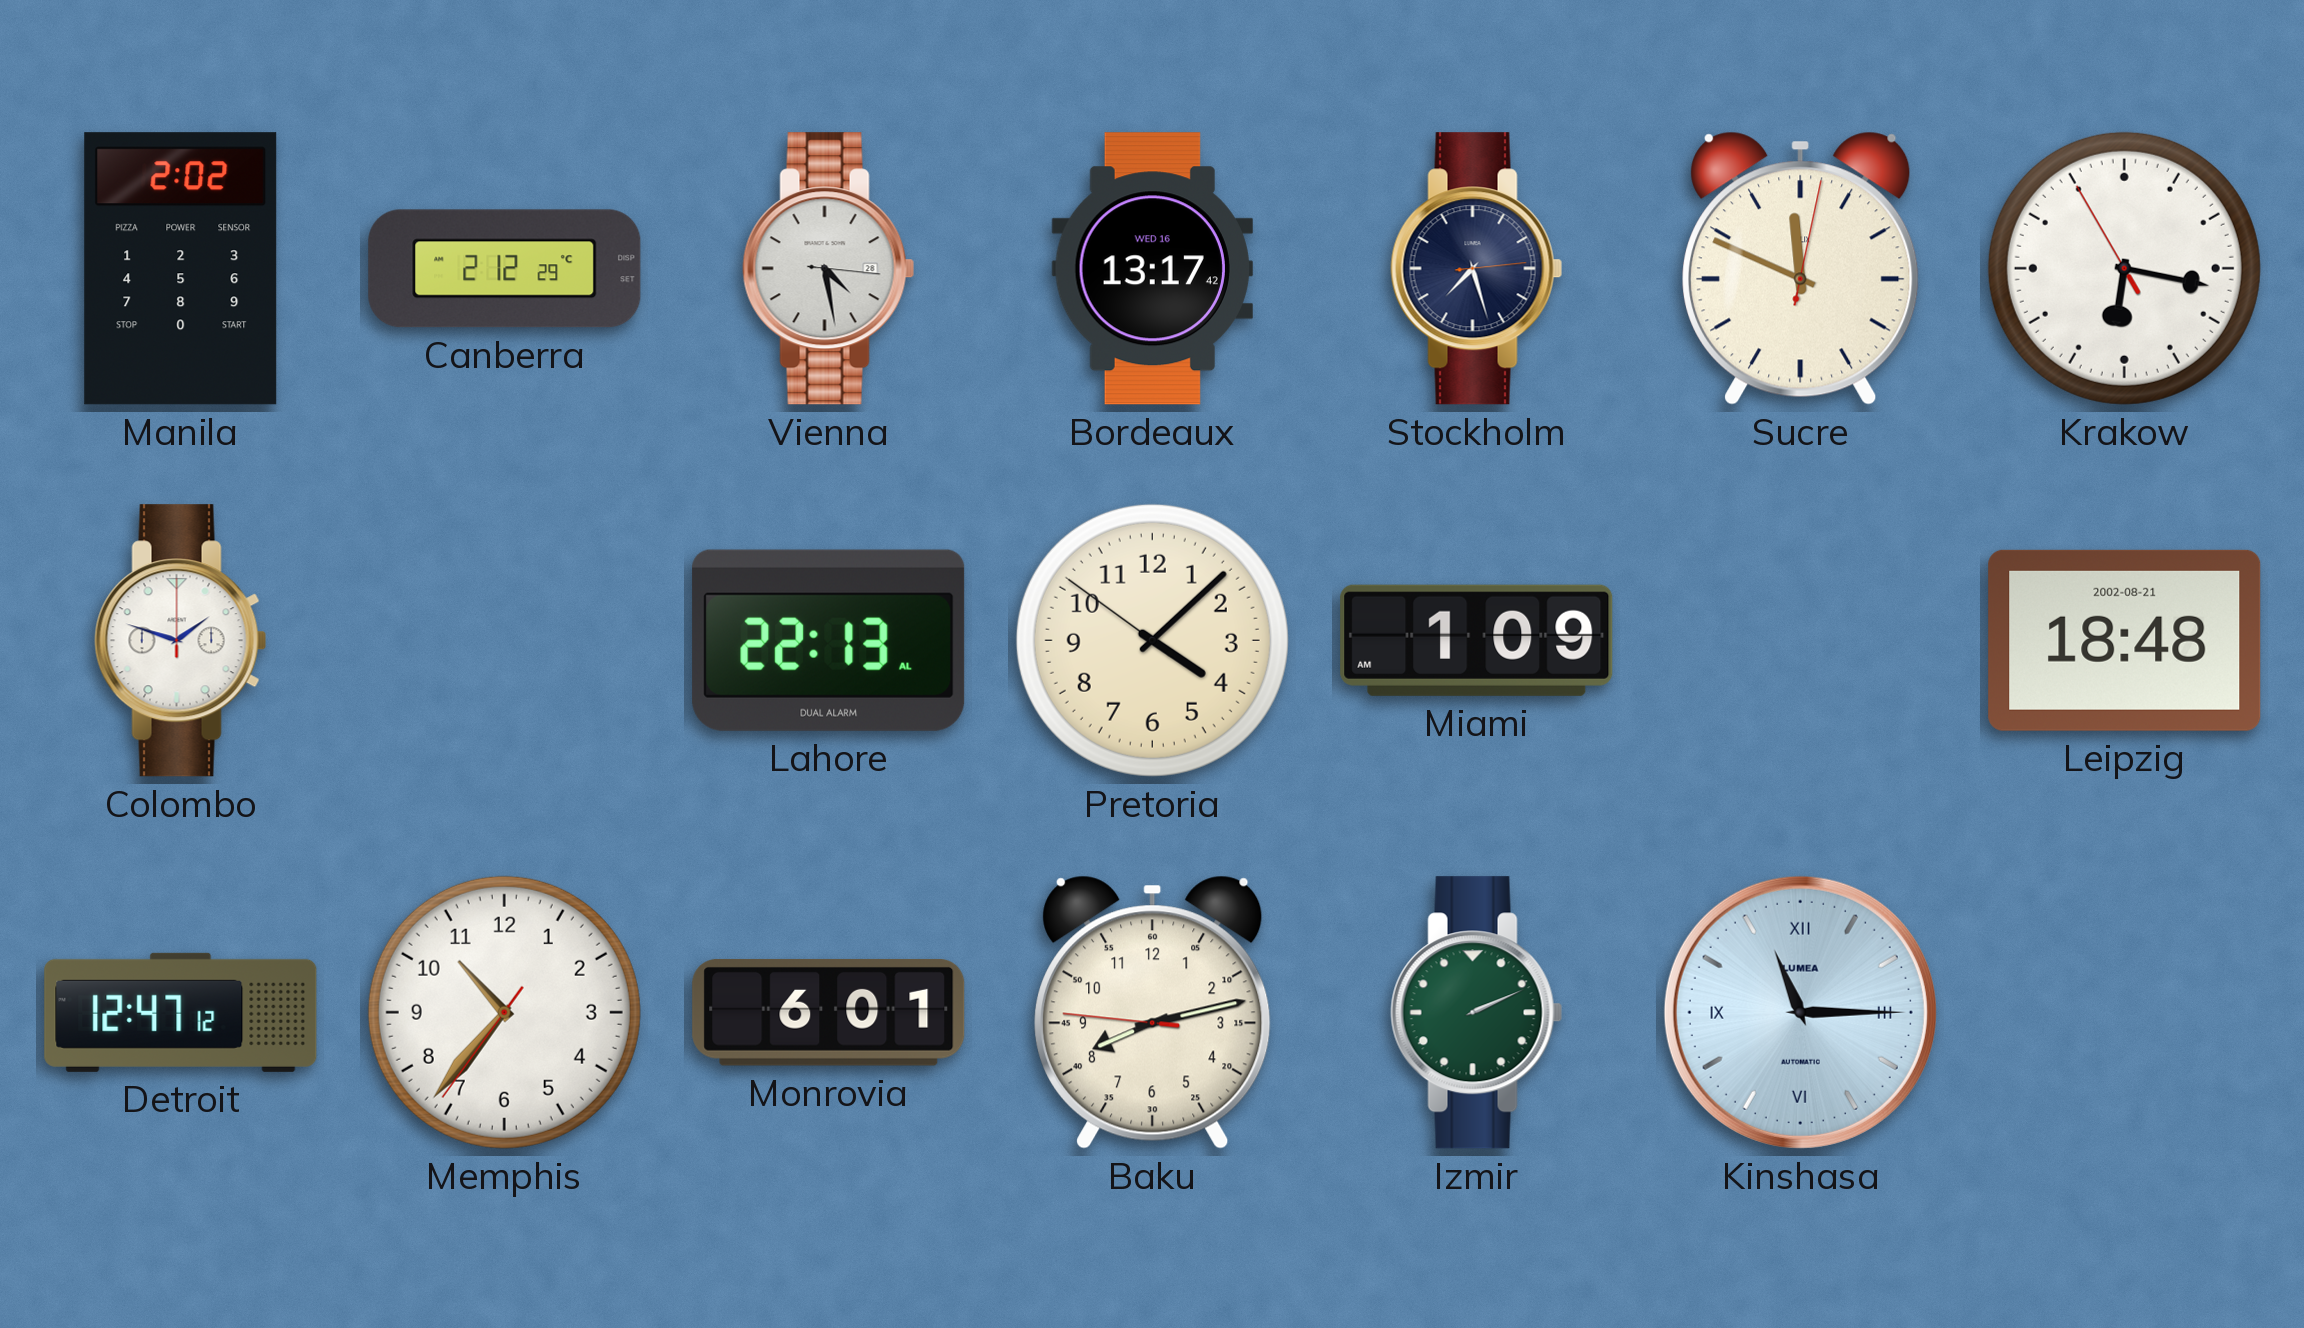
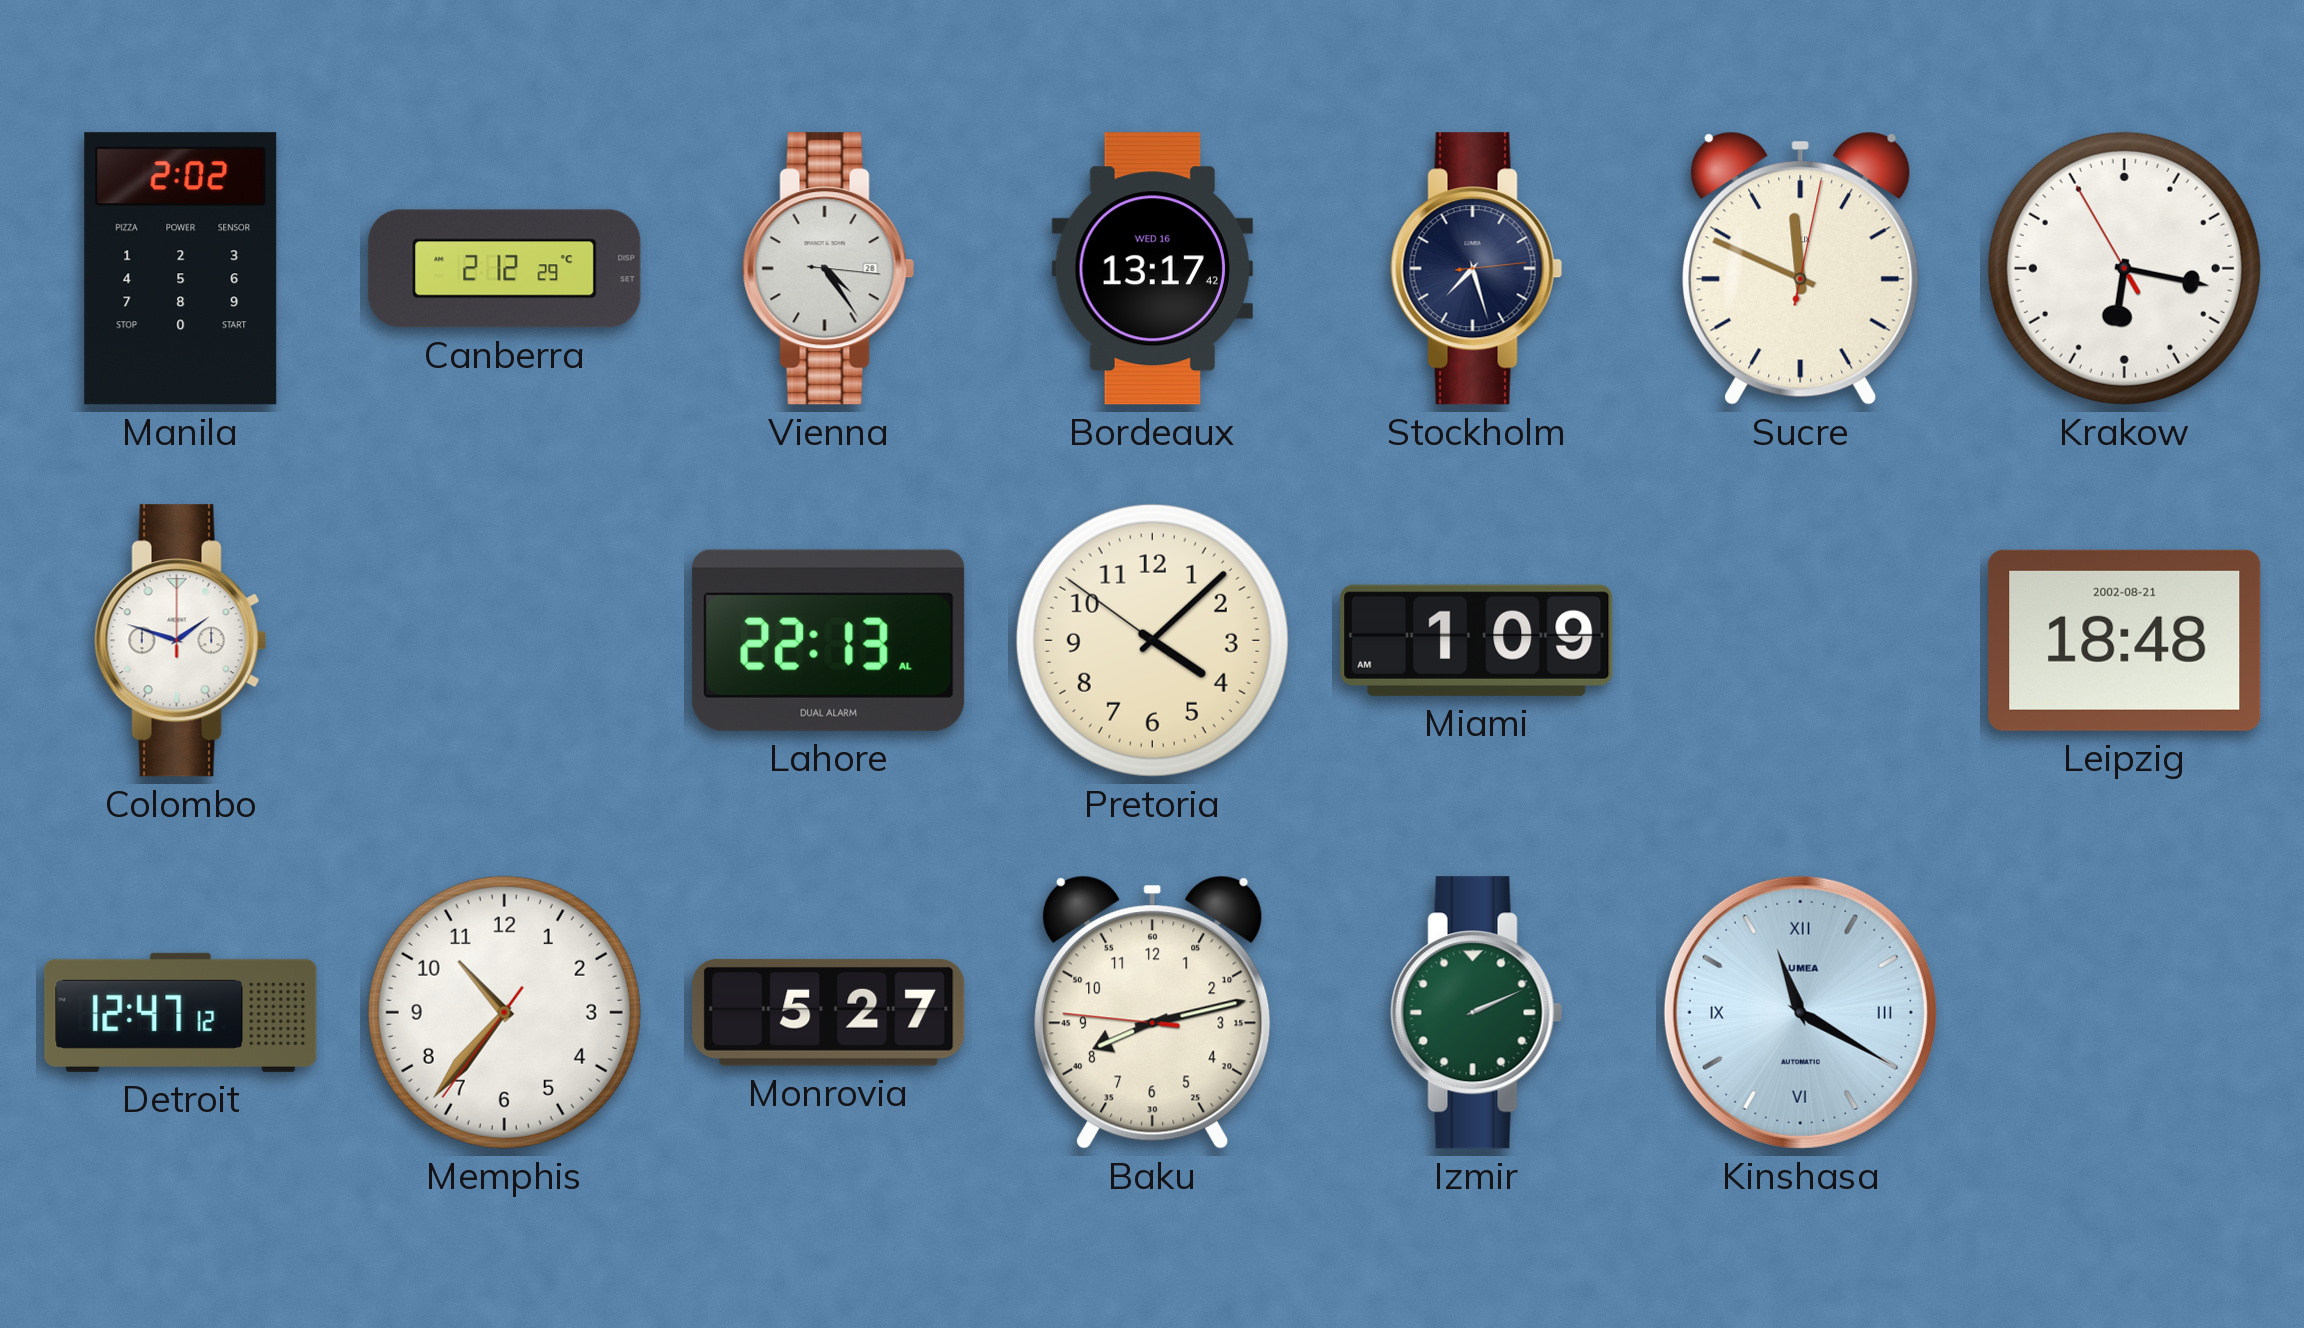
Vienna: 4:28 -> 4:24
Monrovia: 6:01 -> 5:27
Kinshasa: 11:15 -> 11:20
